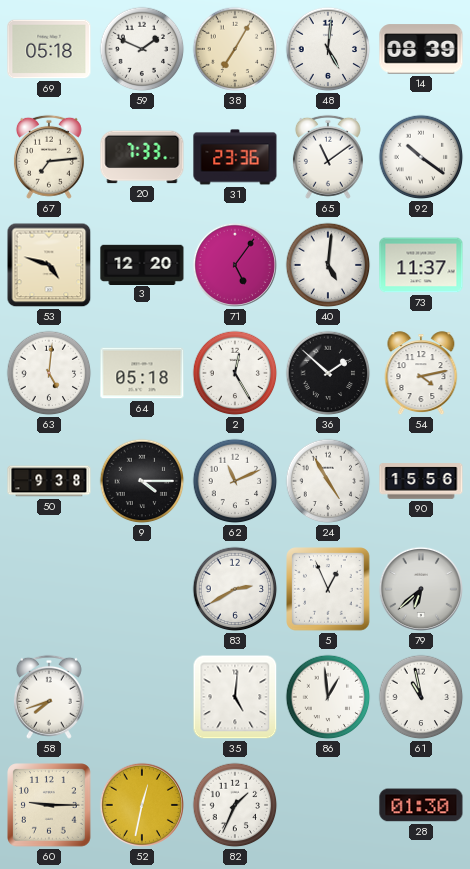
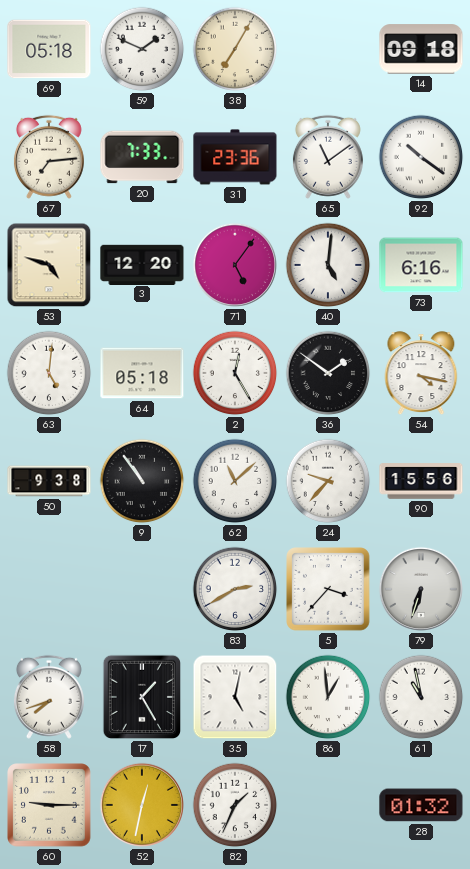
48: 5:01 -> none
14: 08:39 -> 09:18
73: 11:37 -> 6:16
36: 1:52 -> 1:51
54: 4:13 -> 4:17
9: 4:15 -> 10:54
62: 11:11 -> 11:08
24: 4:55 -> 9:37
5: 12:56 -> 3:37
79: 6:38 -> 6:33
17: none -> 1:25
35: 5:01 -> 5:02
28: 01:30 -> 01:32
